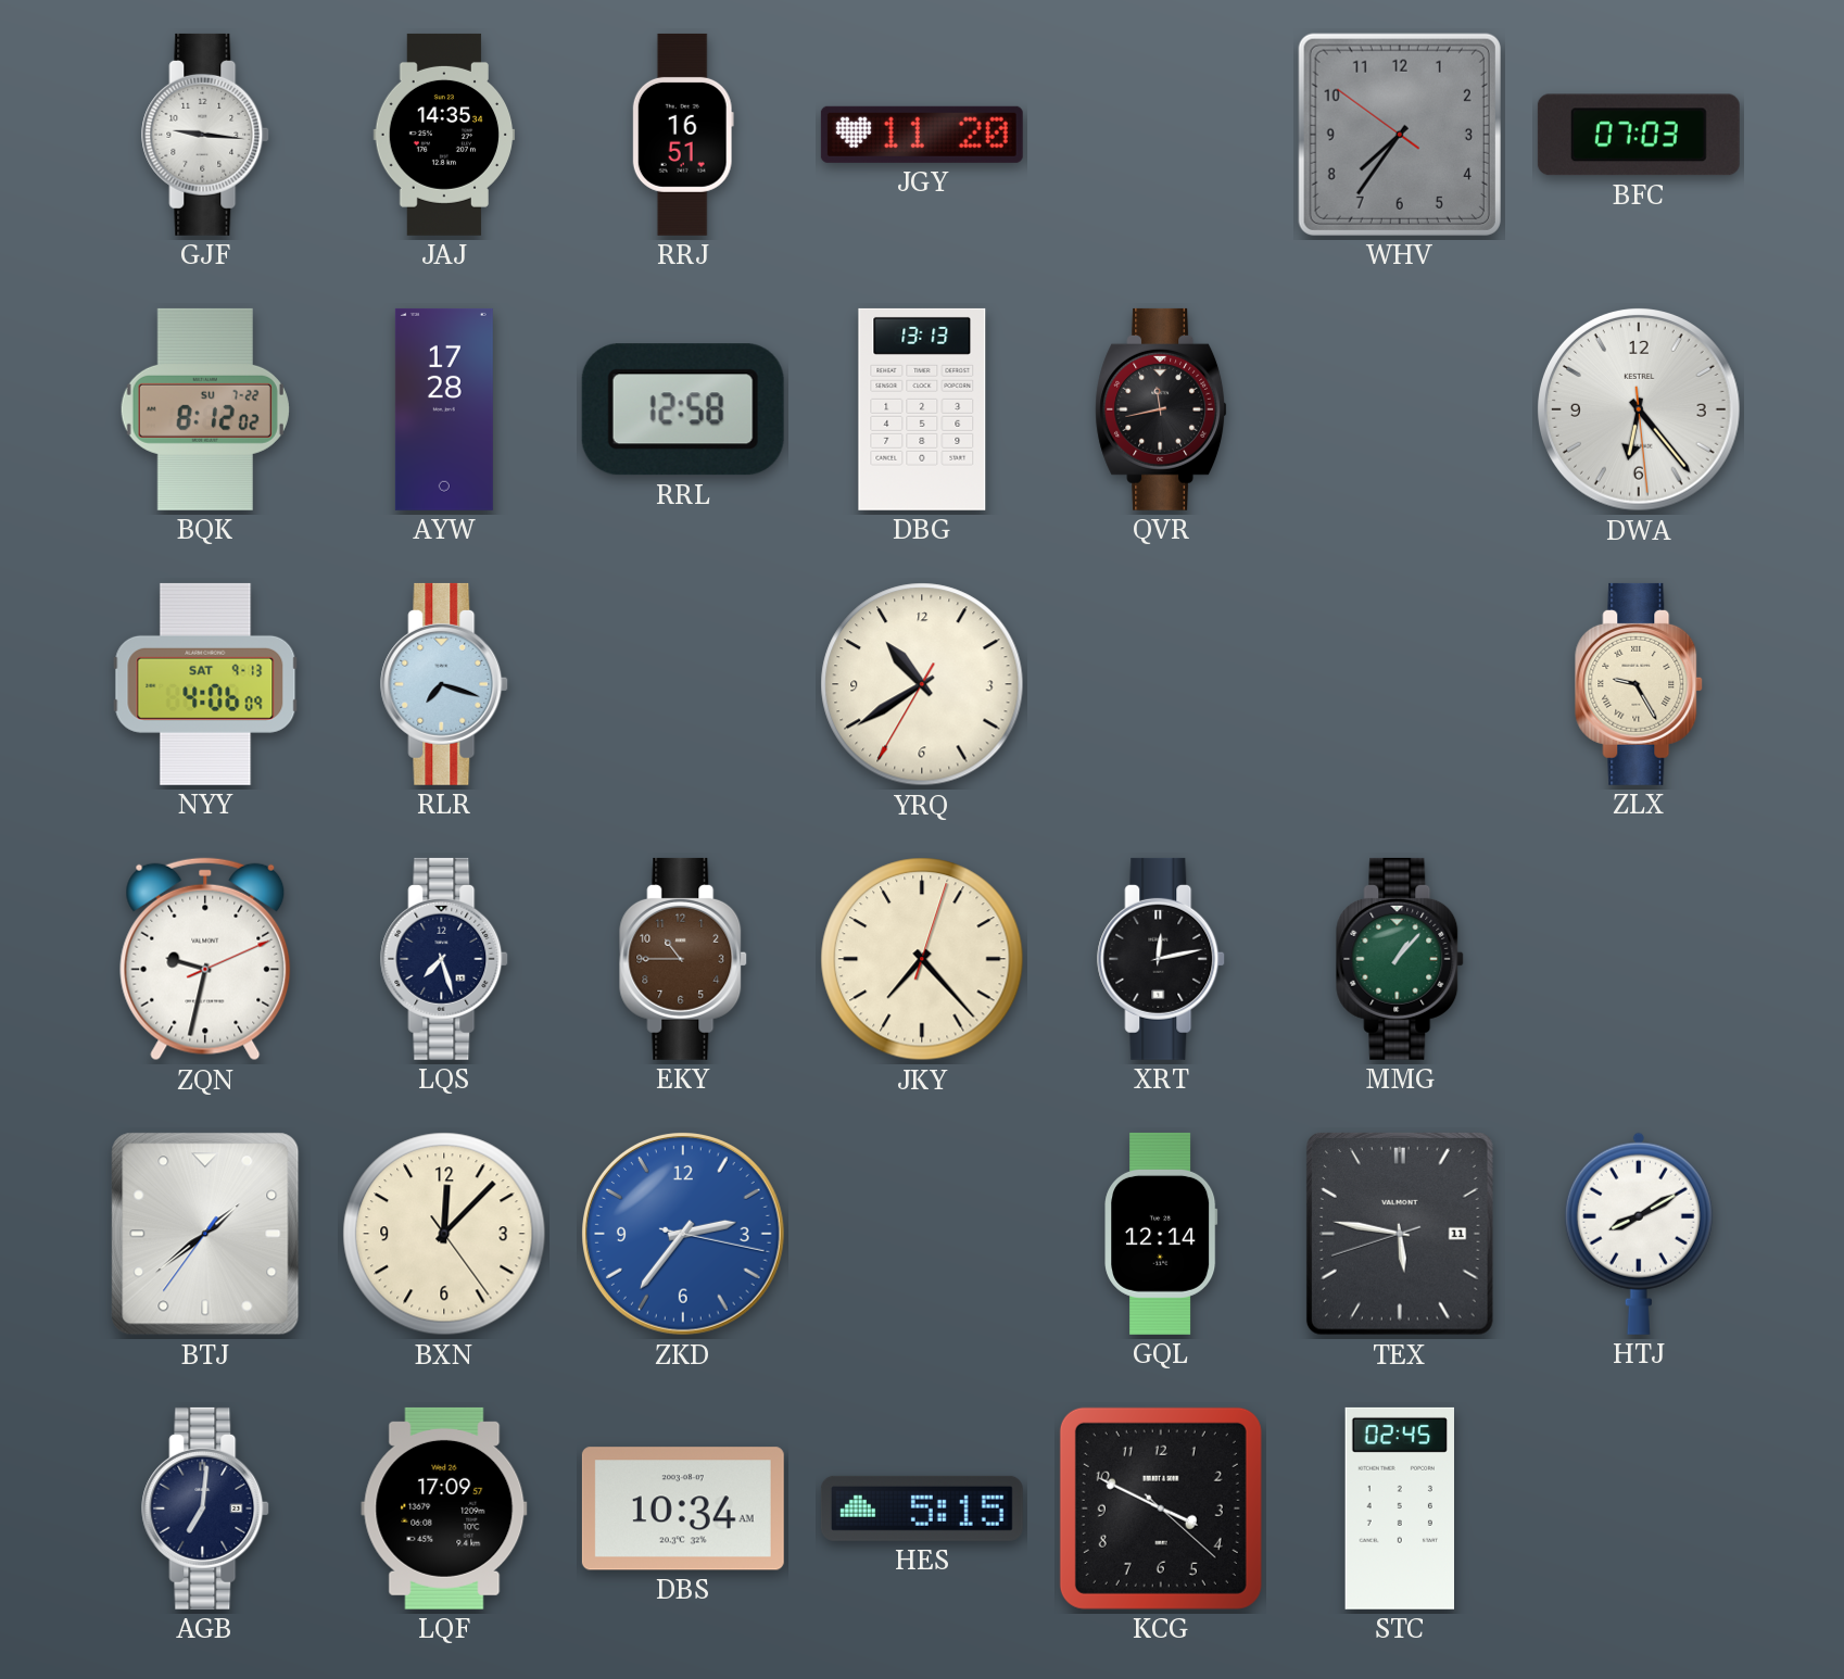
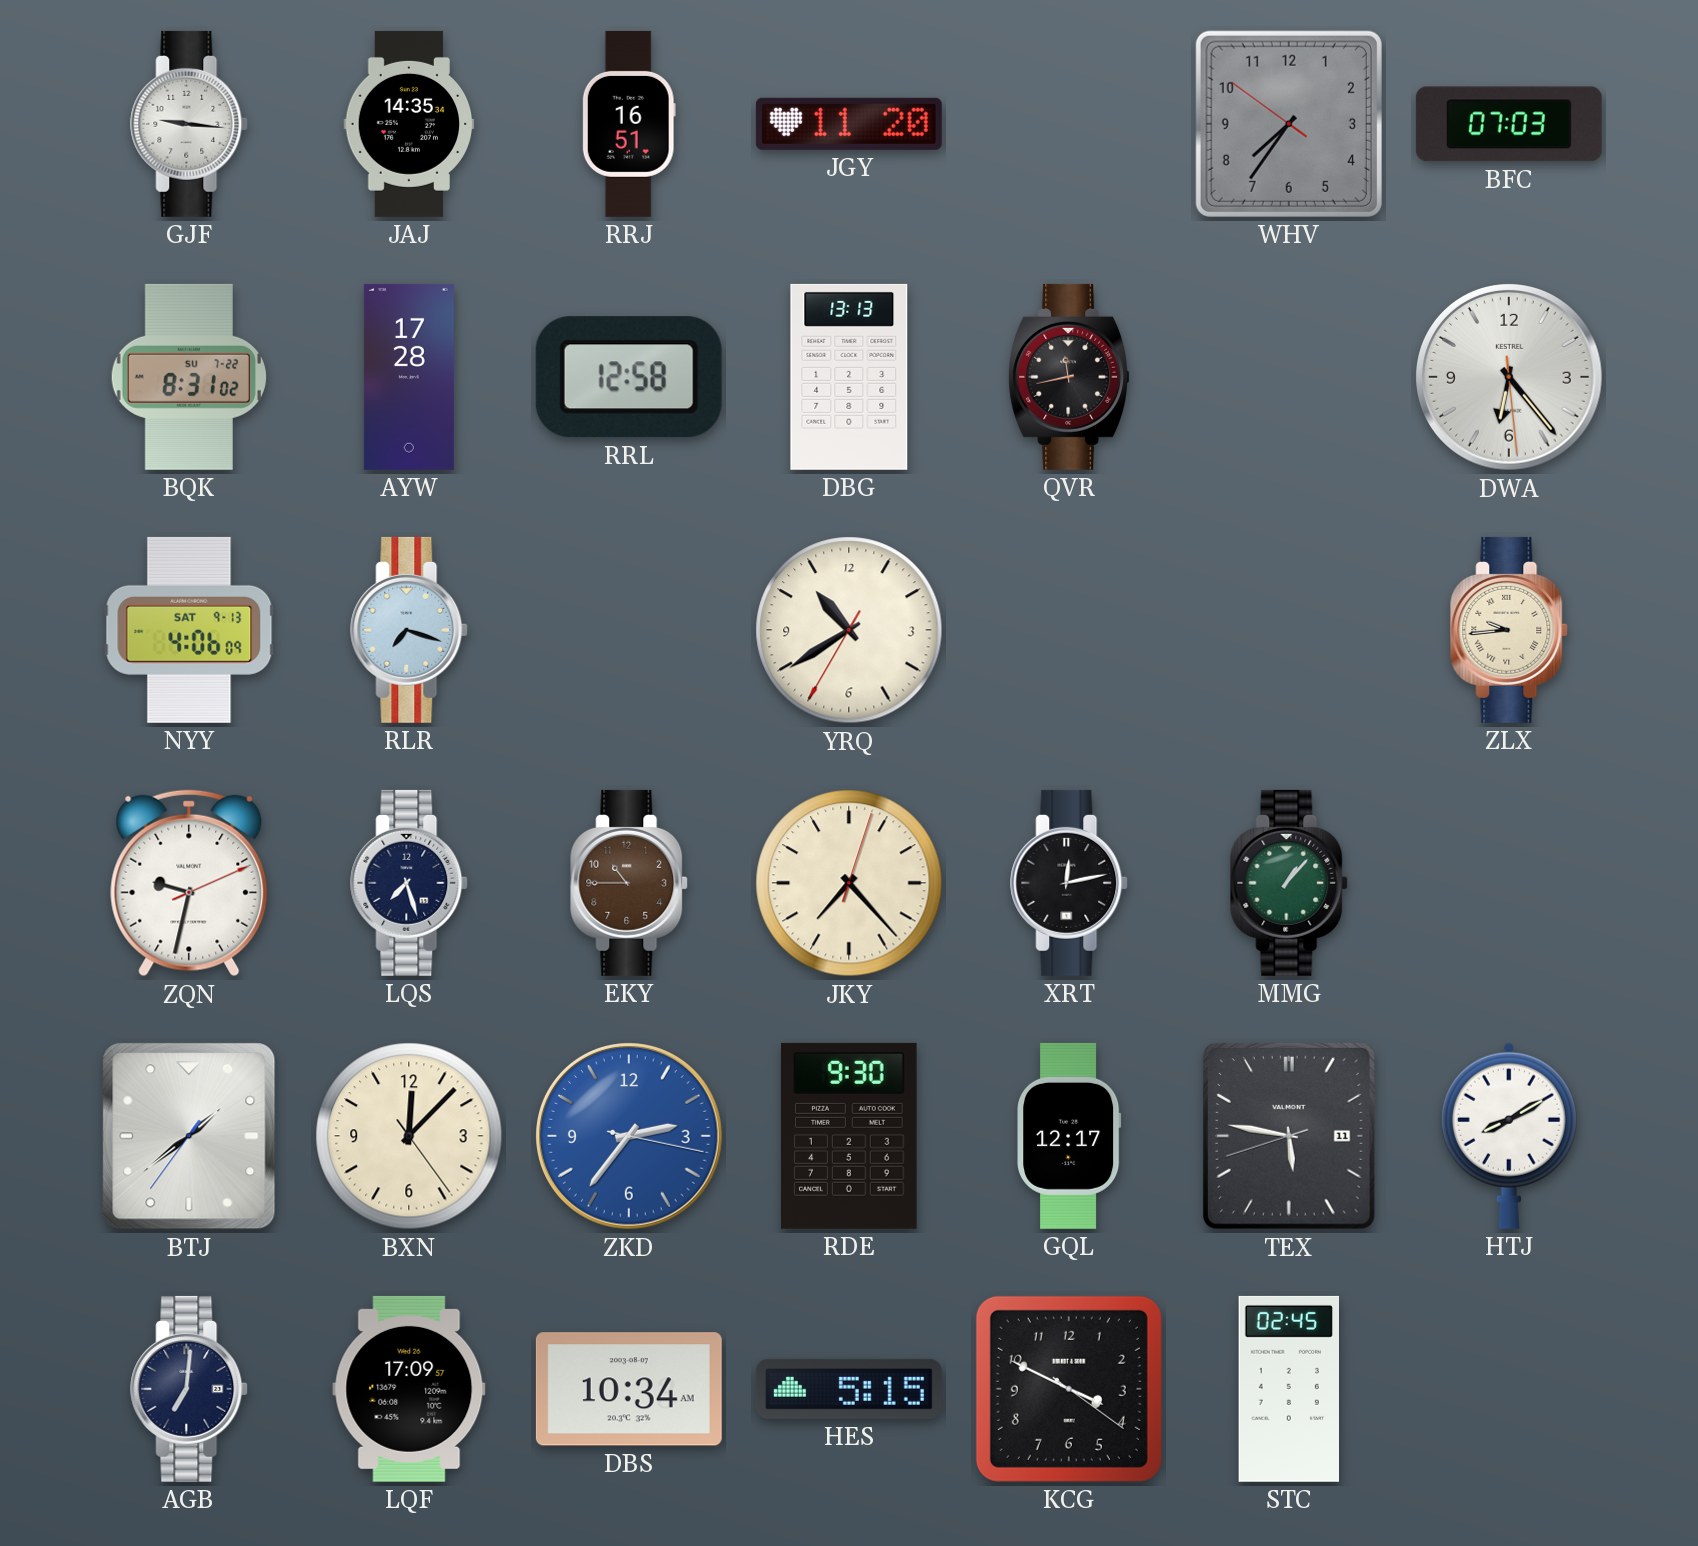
BQK: 8:12 -> 8:31
ZLX: 9:25 -> 9:44
RDE: none -> 9:30
GQL: 12:14 -> 12:17
KCG: 3:49:22 -> 3:49:21
